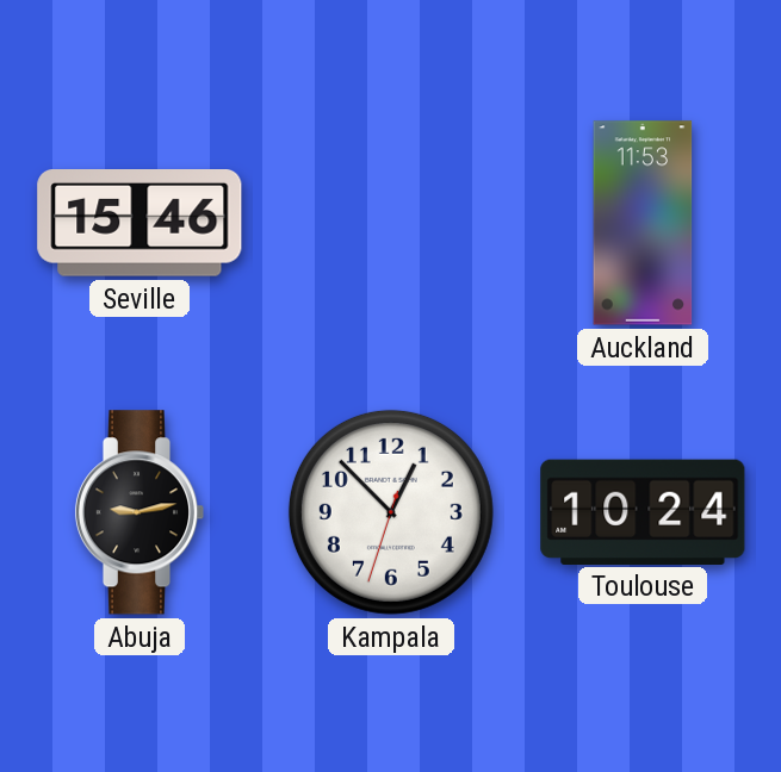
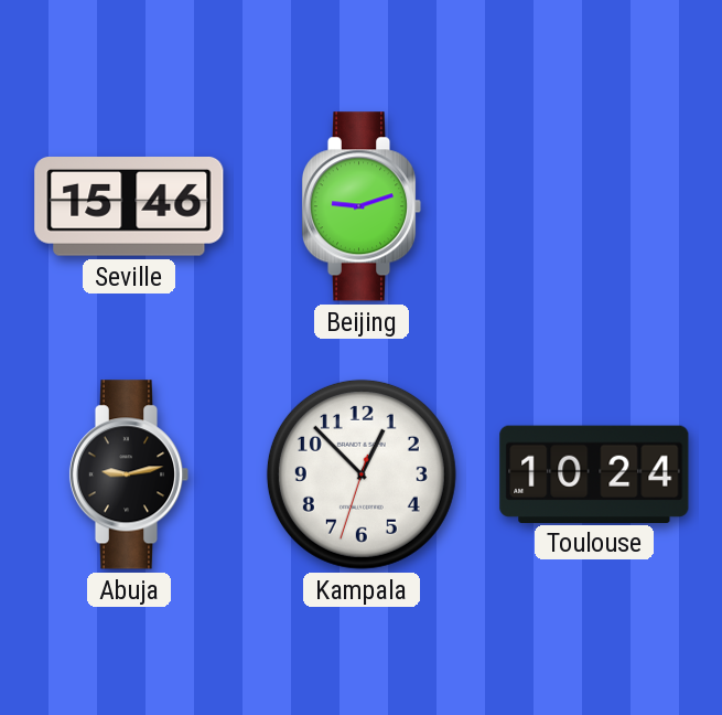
Beijing: none -> 9:12
Auckland: 11:53 -> none
